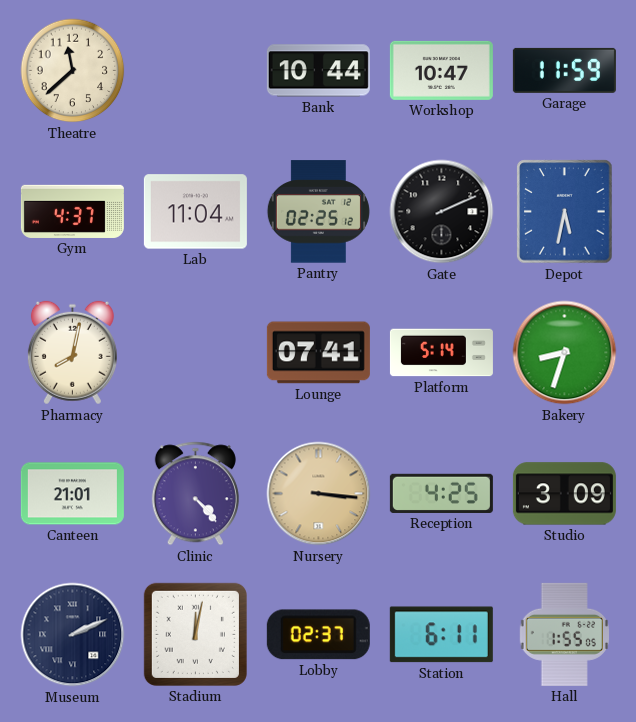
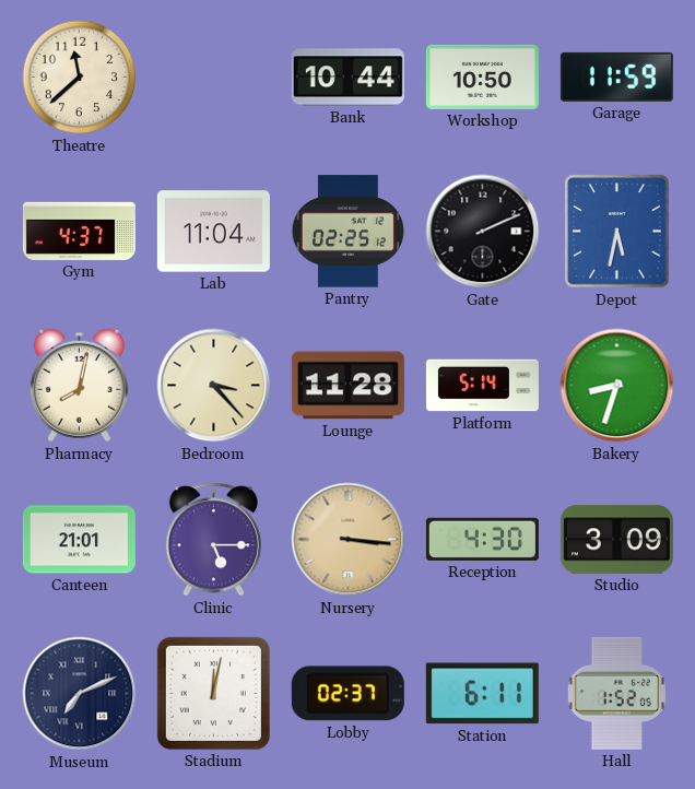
Workshop: 10:47 -> 10:50
Bedroom: none -> 3:23
Lounge: 07:41 -> 11:28
Clinic: 4:23 -> 5:15
Reception: 4:25 -> 4:30
Museum: 2:11 -> 7:11
Hall: 1:55 -> 1:52
